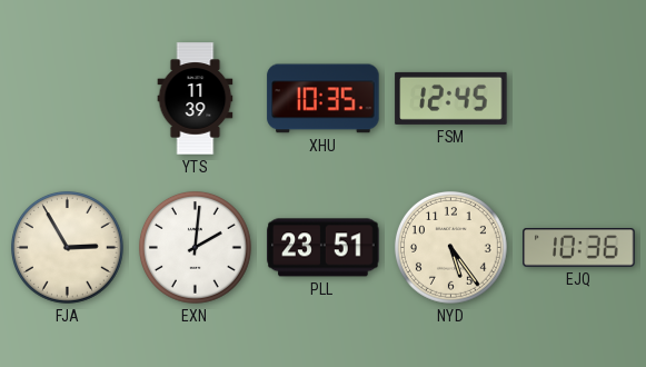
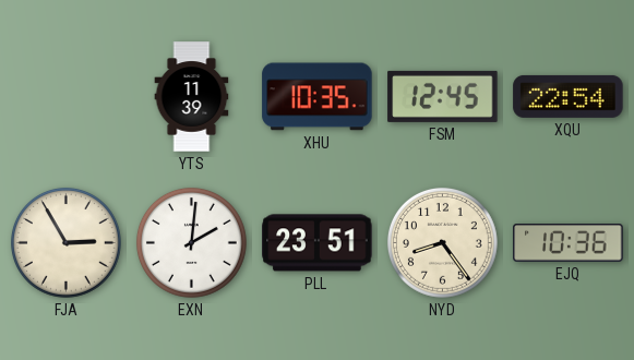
XQU: none -> 22:54
NYD: 5:24 -> 8:24
